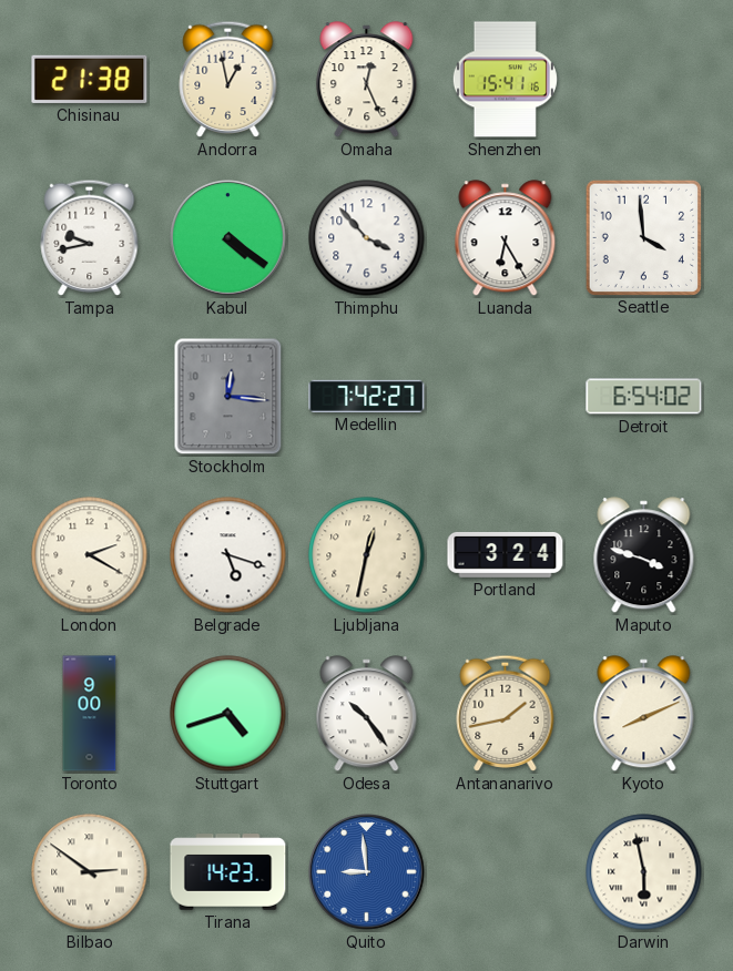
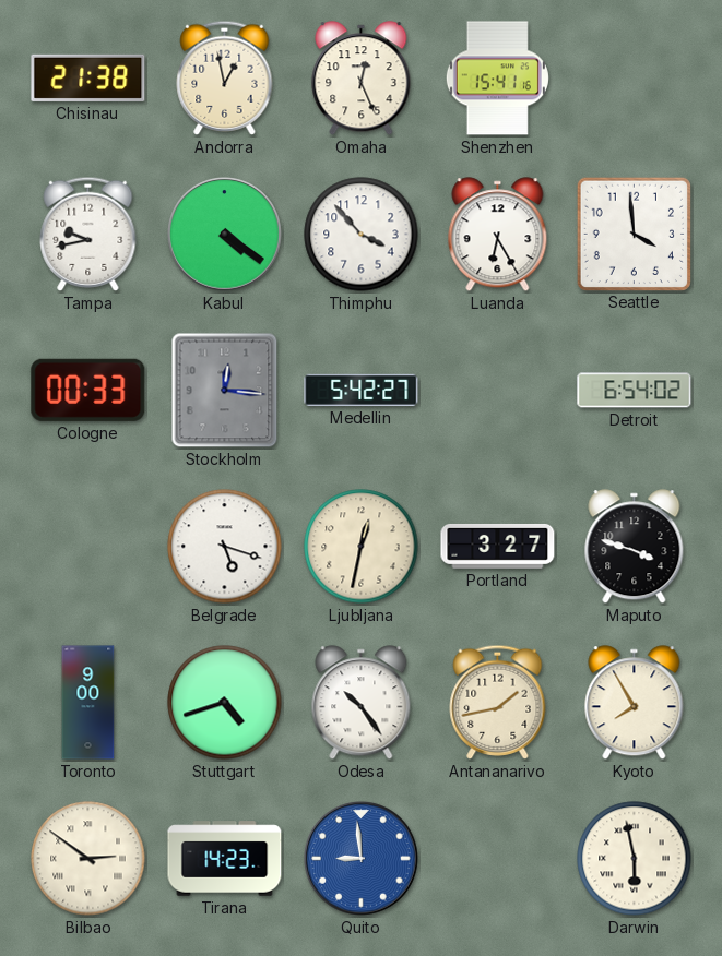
Cologne: none -> 00:33
Medellin: 7:42 -> 5:42
London: 2:20 -> none
Portland: 3:24 -> 3:27
Kyoto: 8:11 -> 7:55
